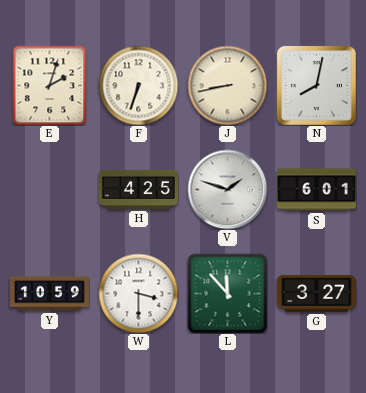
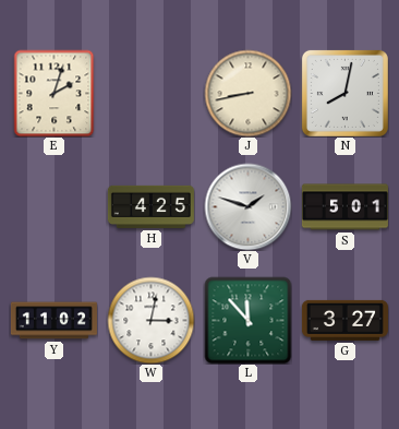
F: 6:33 -> none
S: 6:01 -> 5:01
Y: 10:59 -> 11:02
W: 3:30 -> 3:02
